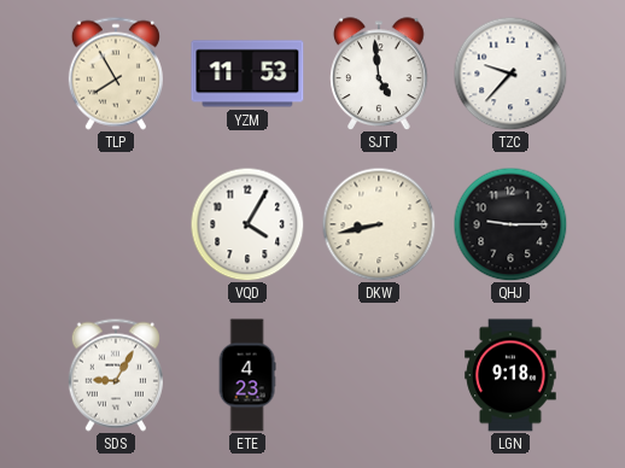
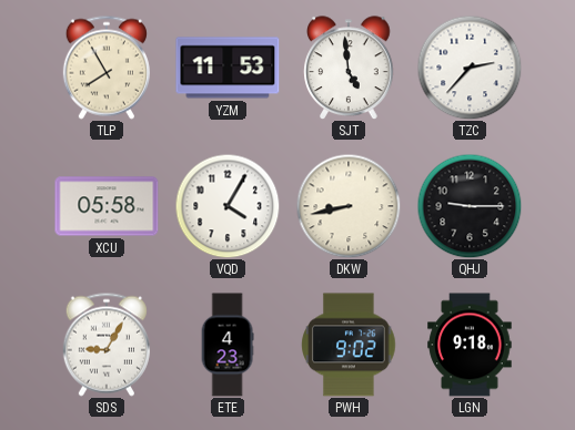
TZC: 9:37 -> 2:37
XCU: none -> 05:58
PWH: none -> 9:02
